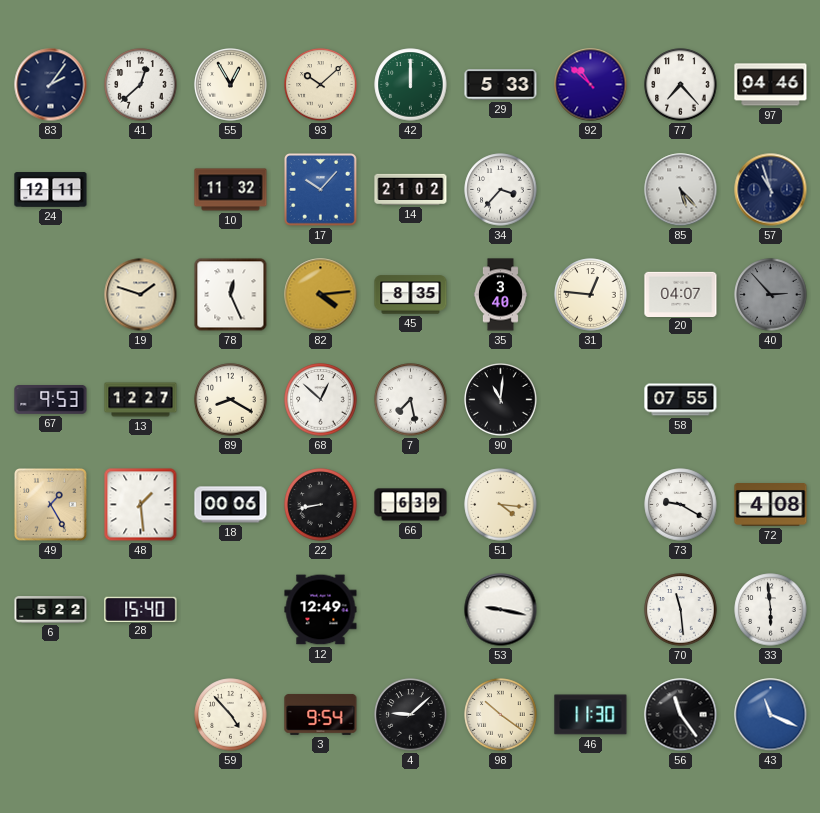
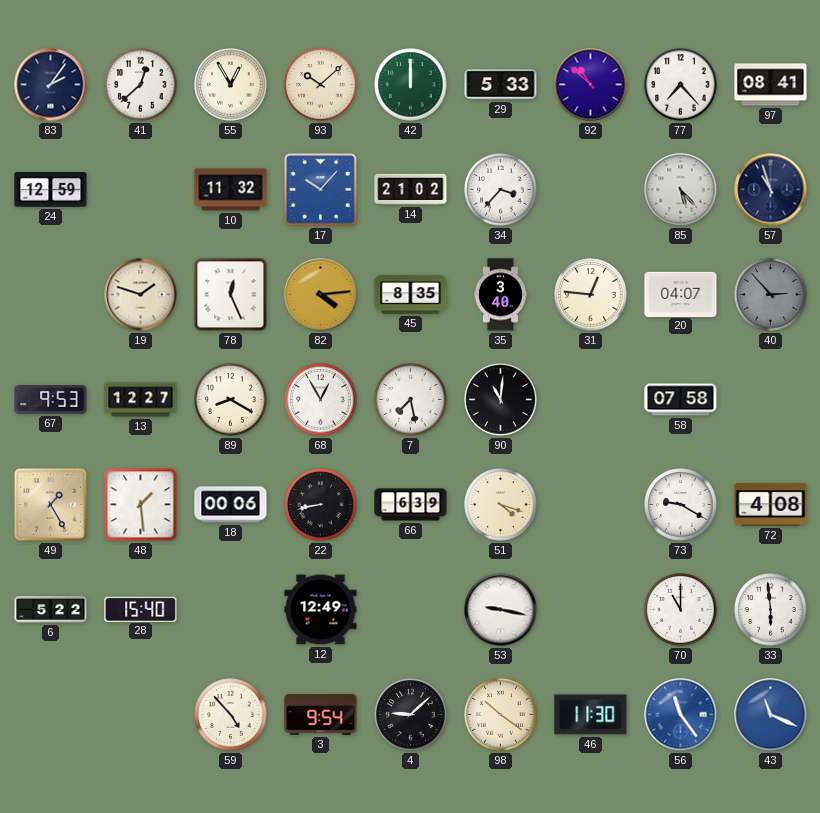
97: 04:46 -> 08:41
24: 12:11 -> 12:59
68: 12:52 -> 12:55
58: 07:55 -> 07:58
51: 4:16 -> 4:18
70: 11:29 -> 11:00
56 dial: black -> blue
